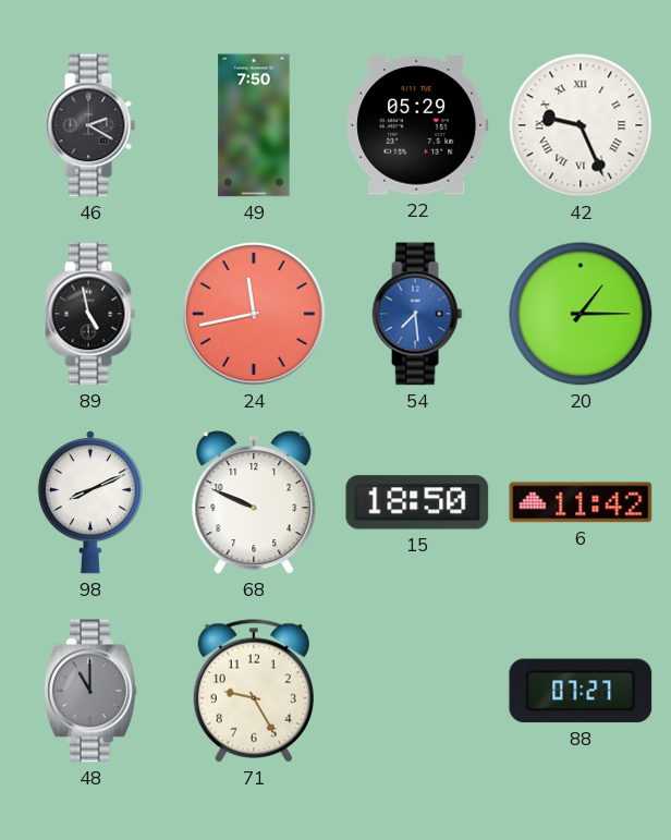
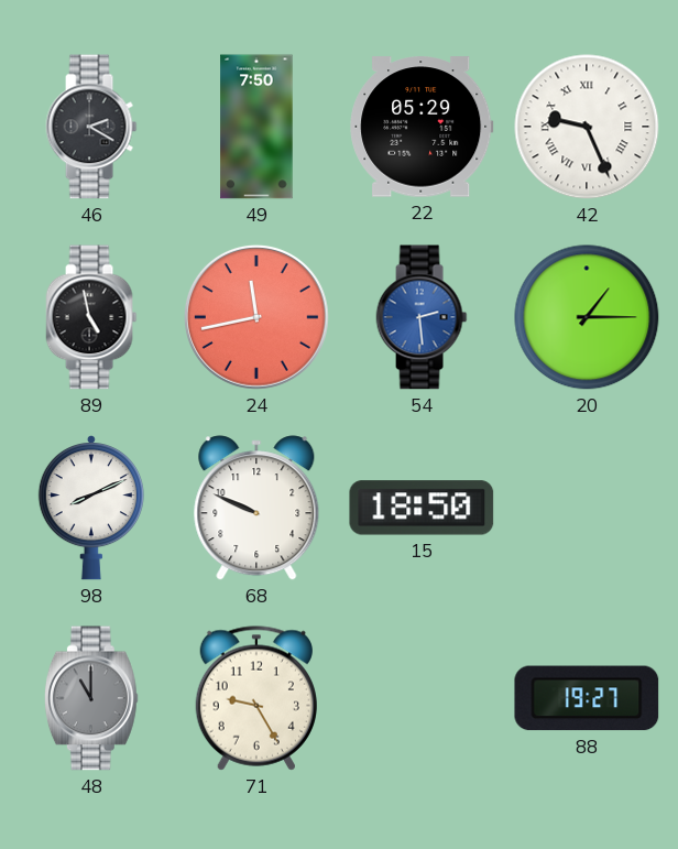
54: 7:29 -> 2:29
6: 11:42 -> none
88: 07:27 -> 19:27
